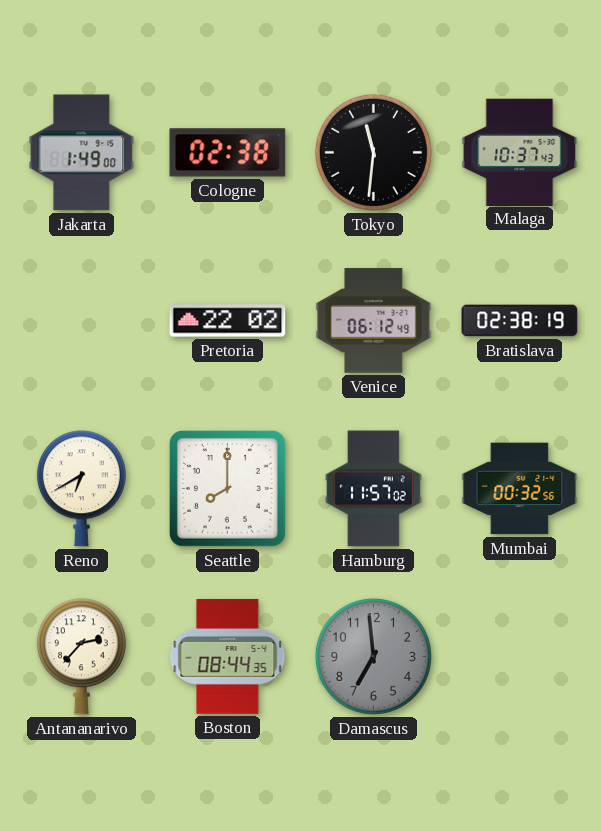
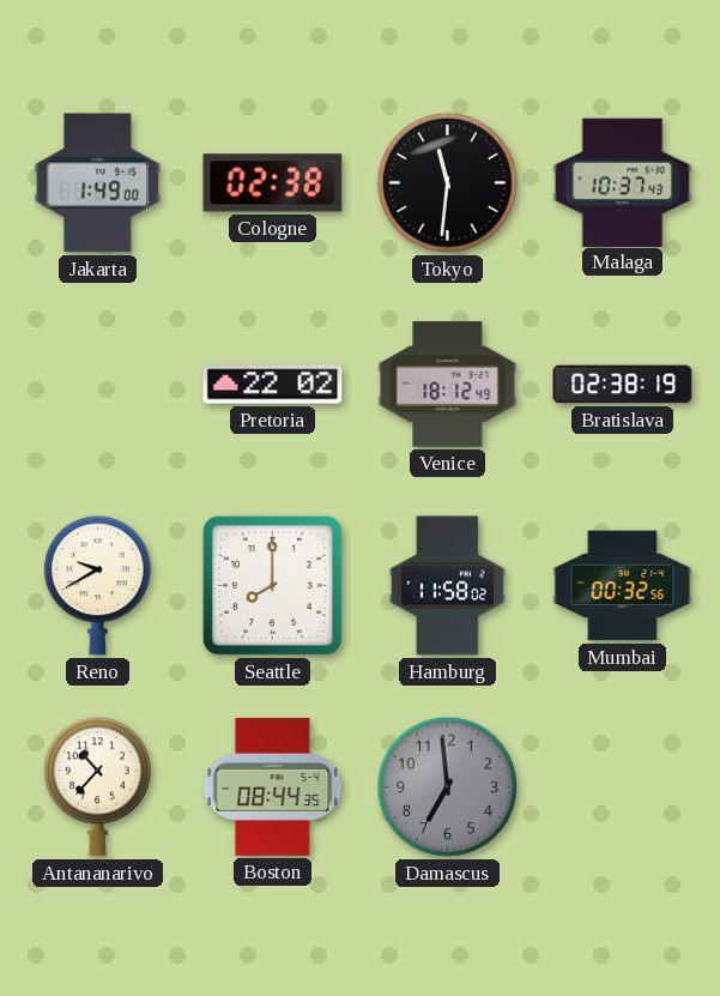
Venice: 06:12 -> 18:12
Reno: 6:40 -> 9:40
Hamburg: 11:57 -> 11:58
Antananarivo: 2:37 -> 10:37
